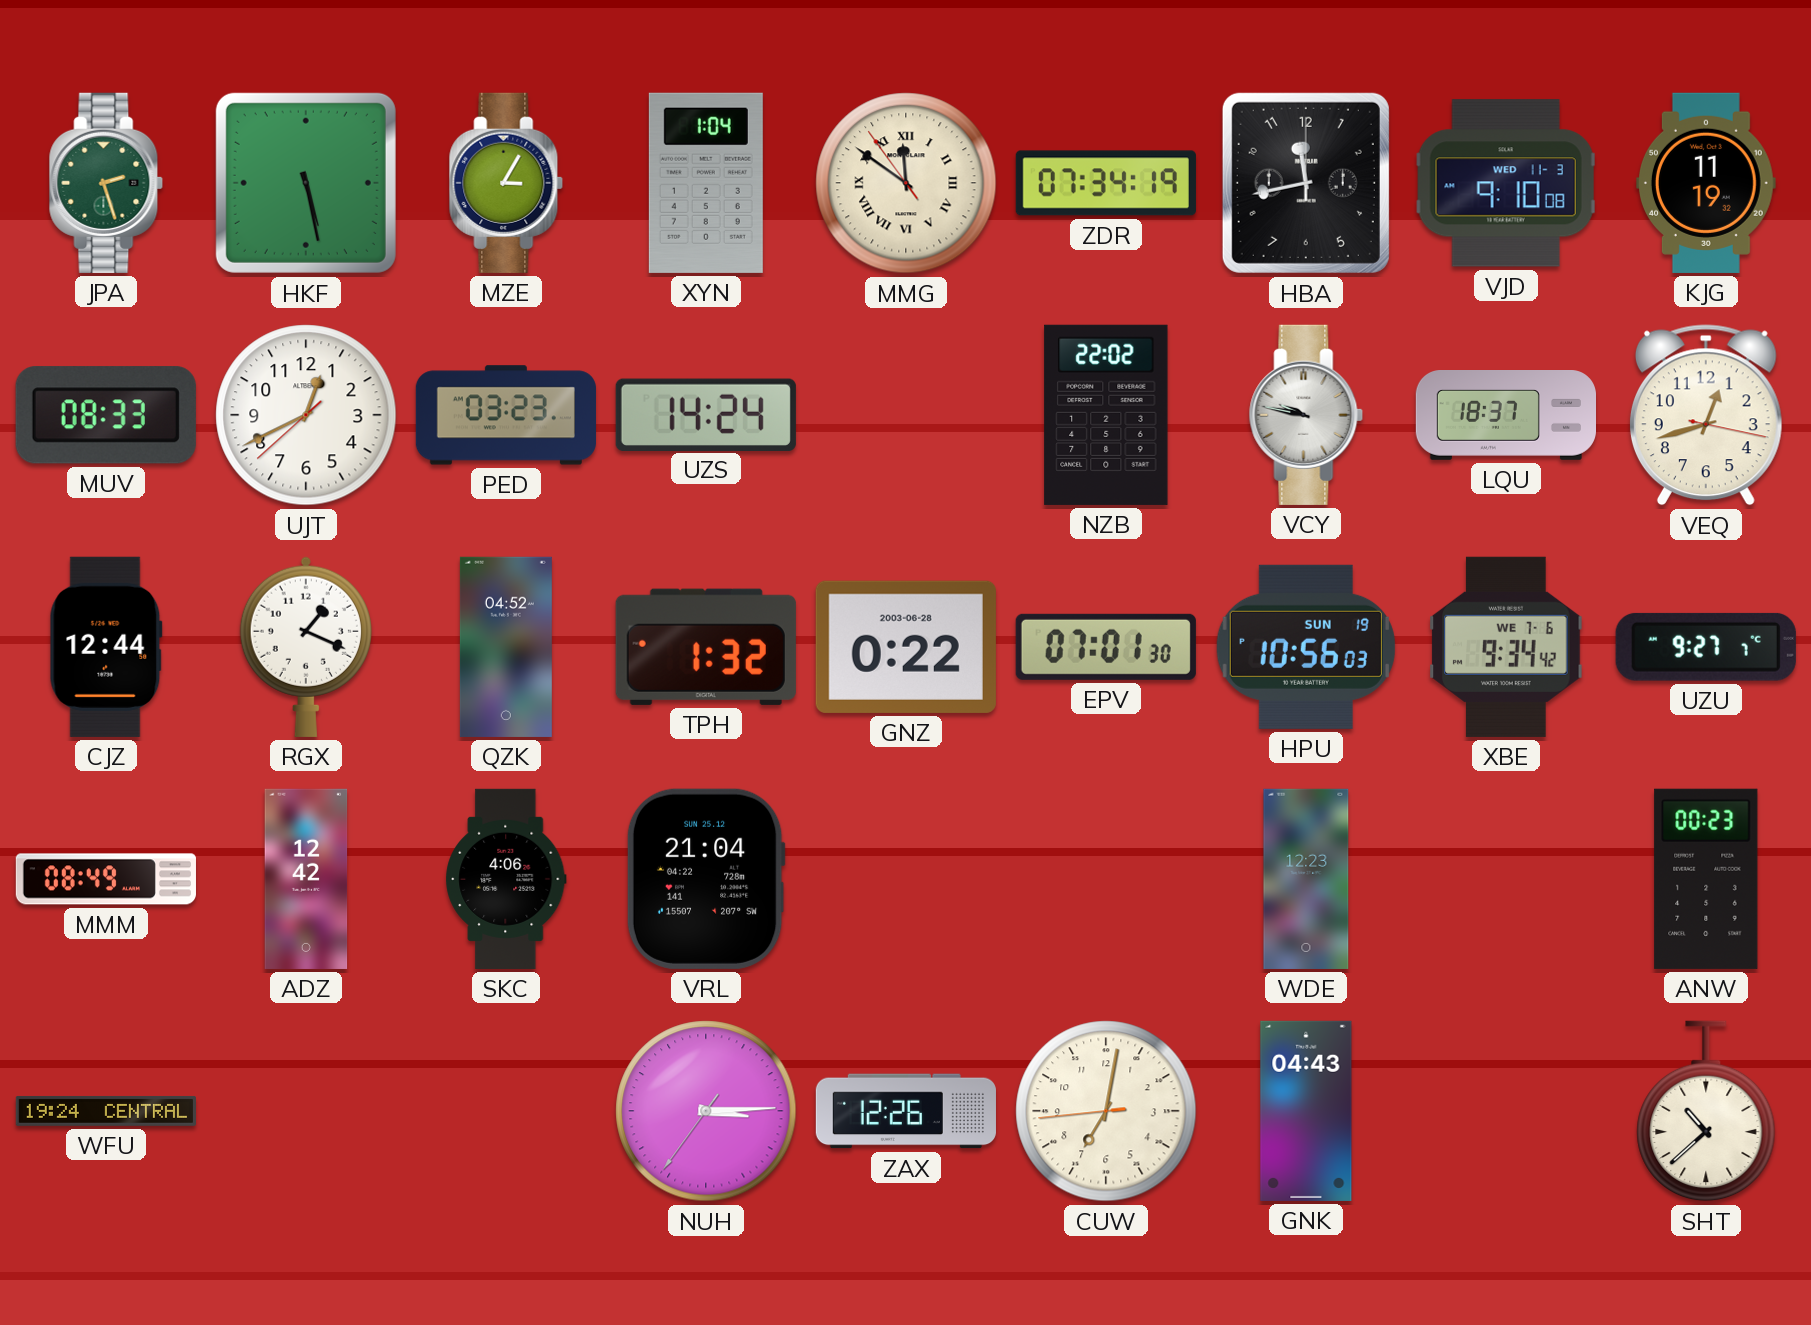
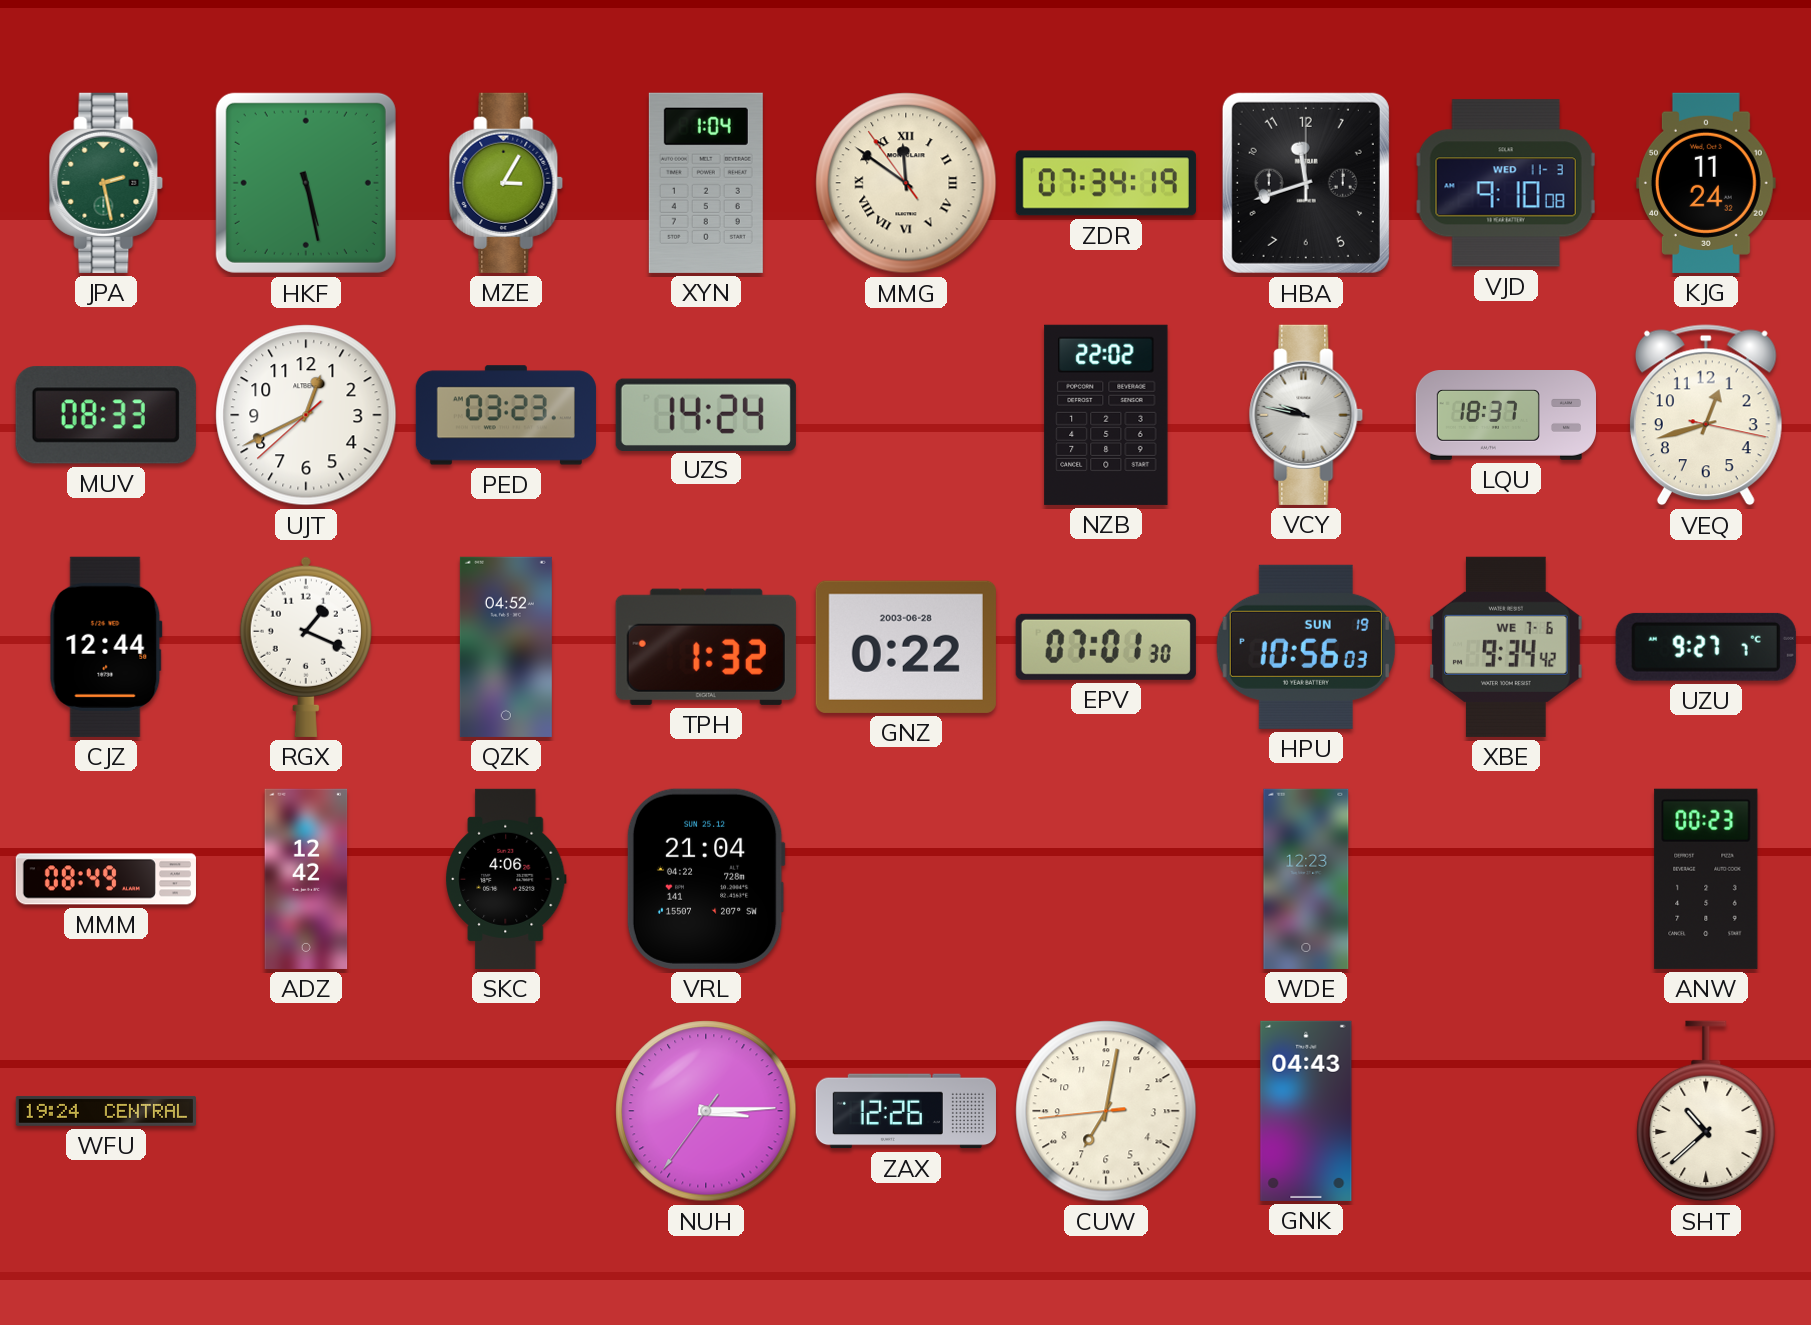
JPA: 2:27 -> 2:28
HBA: 11:43 -> 11:42
KJG: 11:19 -> 11:24
